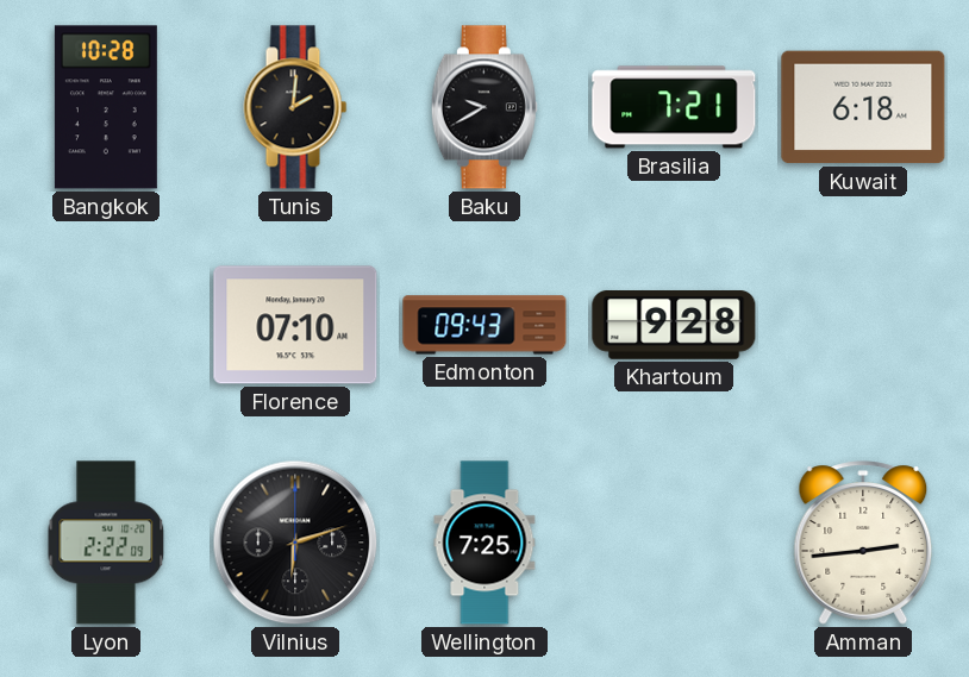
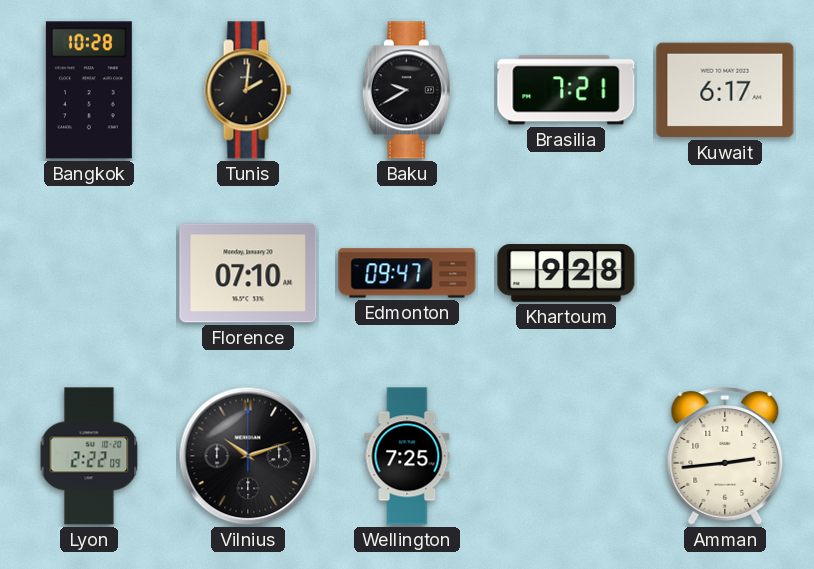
Kuwait: 6:18 -> 6:17
Edmonton: 09:43 -> 09:47
Vilnius: 6:12 -> 10:12
